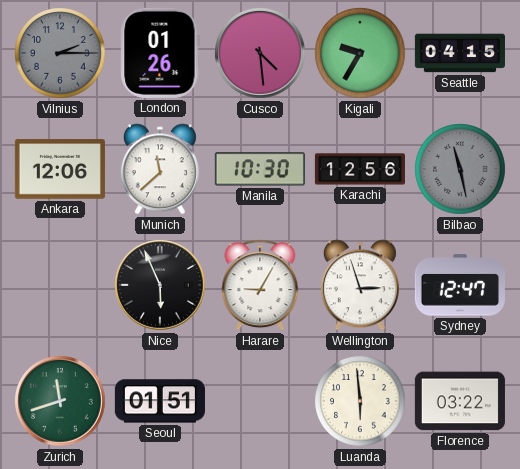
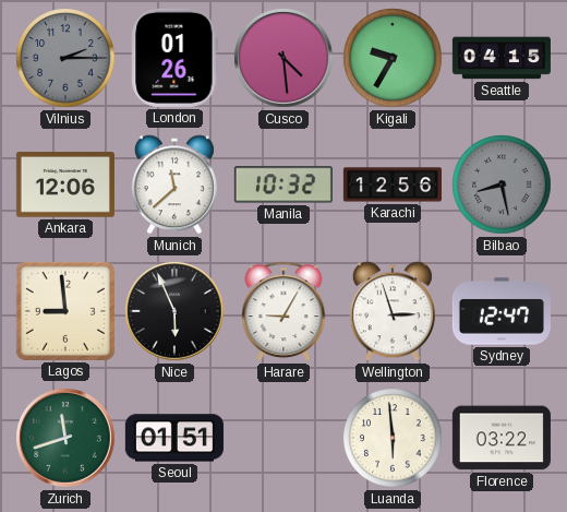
Manila: 10:30 -> 10:32
Bilbao: 11:28 -> 8:28
Lagos: none -> 8:59
